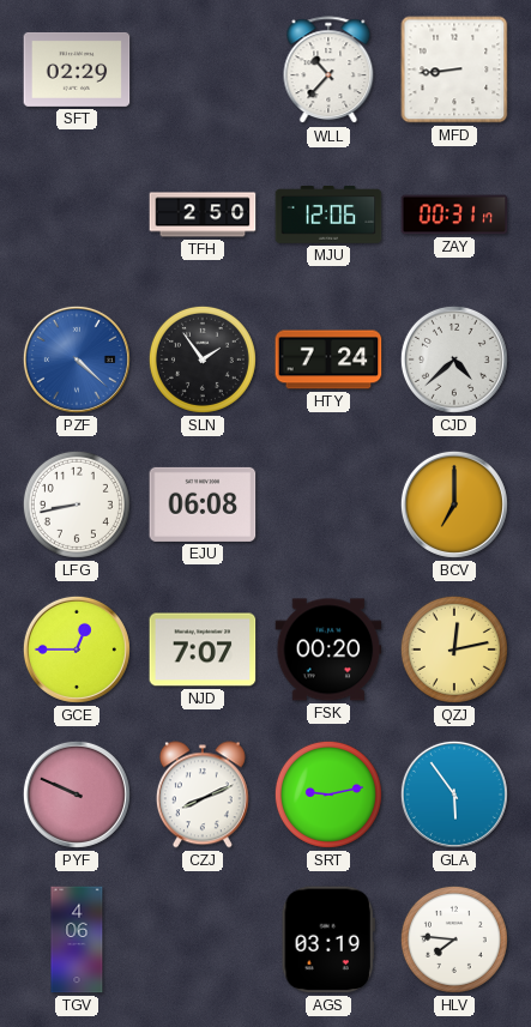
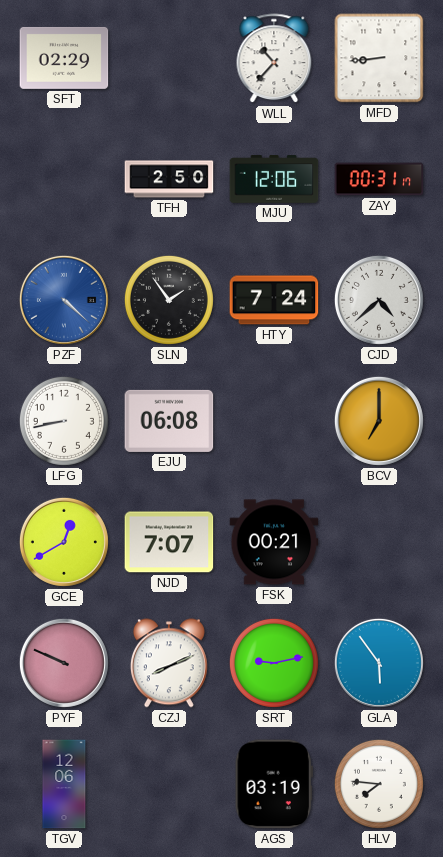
GCE: 12:45 -> 12:40
FSK: 00:20 -> 00:21
QZJ: 12:13 -> none
TGV: 4:06 -> 12:06
